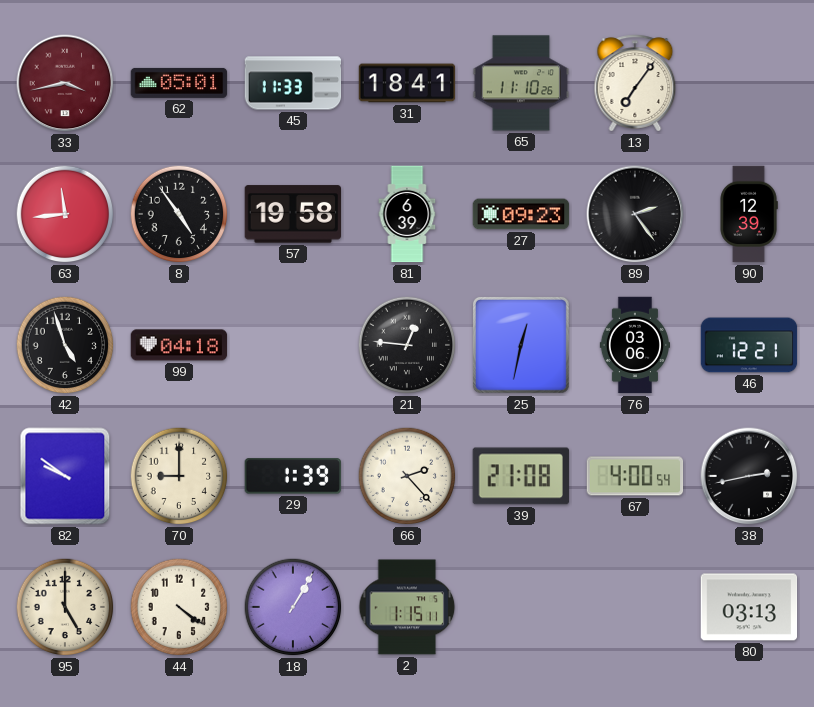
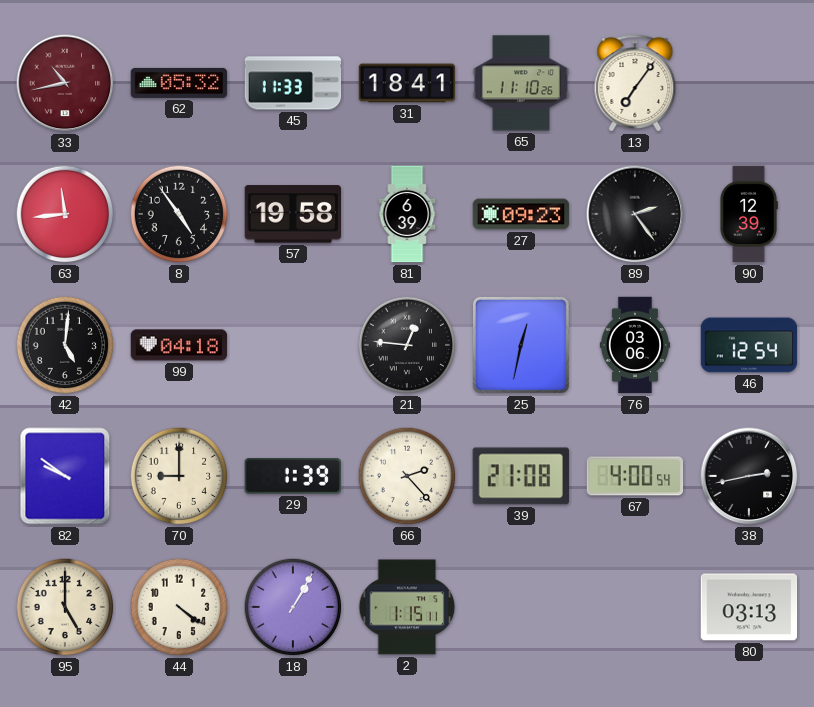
33: 3:43 -> 10:43
62: 05:01 -> 05:32
42: 4:57 -> 5:01
46: 12:21 -> 12:54
